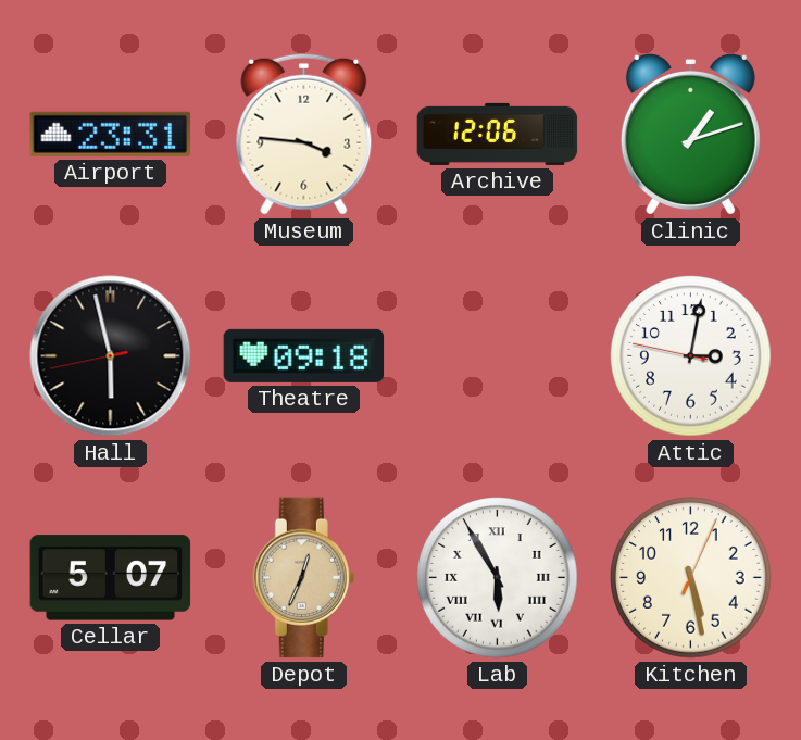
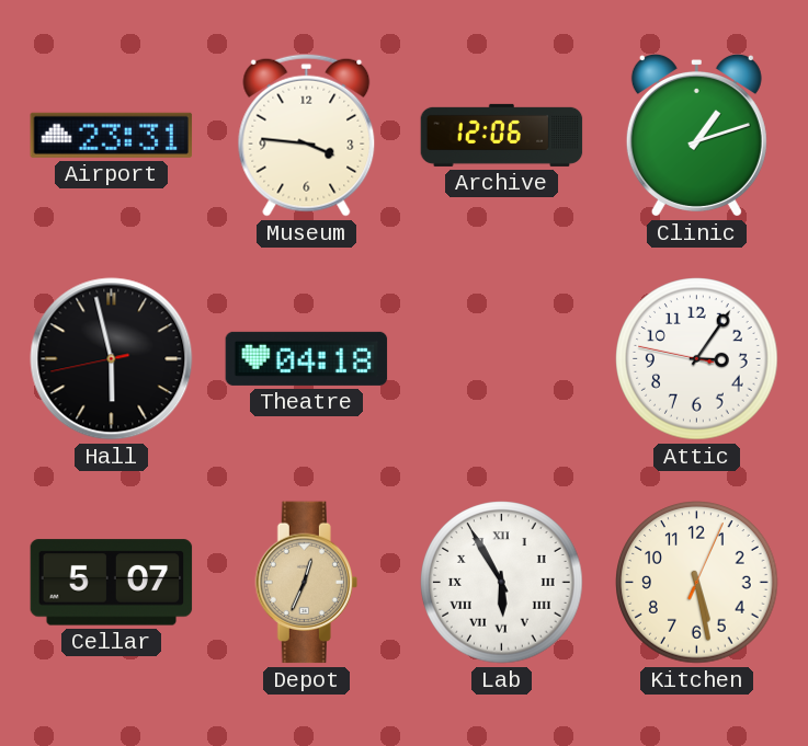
Theatre: 09:18 -> 04:18
Attic: 3:01 -> 3:05
